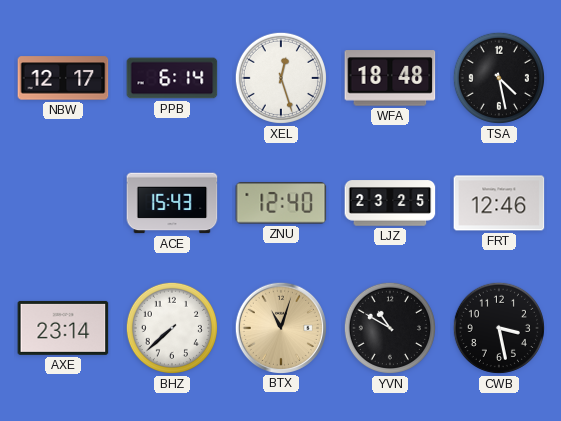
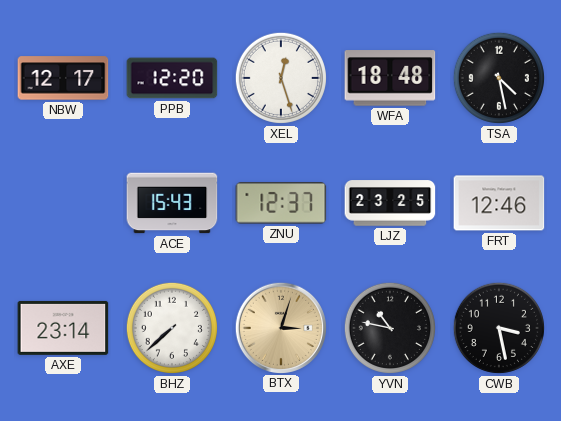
PPB: 6:14 -> 12:20
ZNU: 12:40 -> 12:37
BTX: 11:03 -> 3:03
YVN: 10:50 -> 10:47
